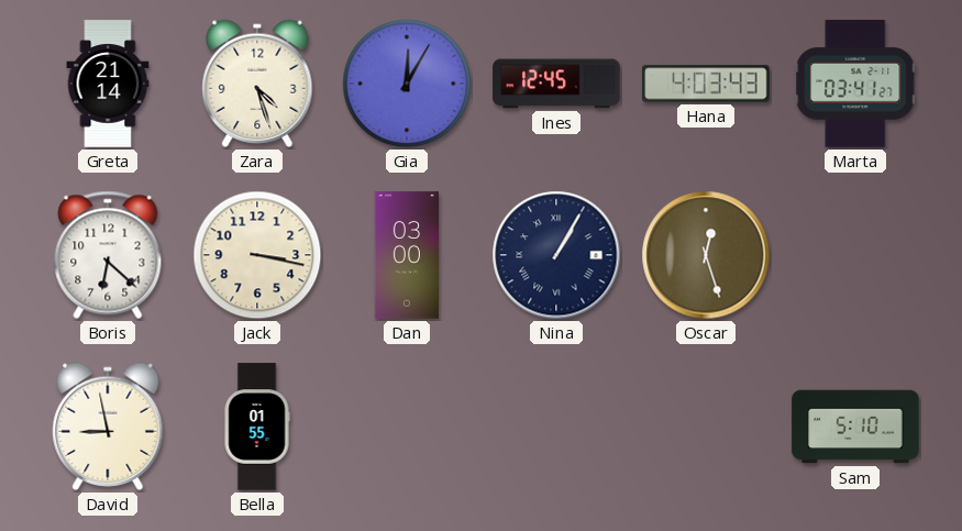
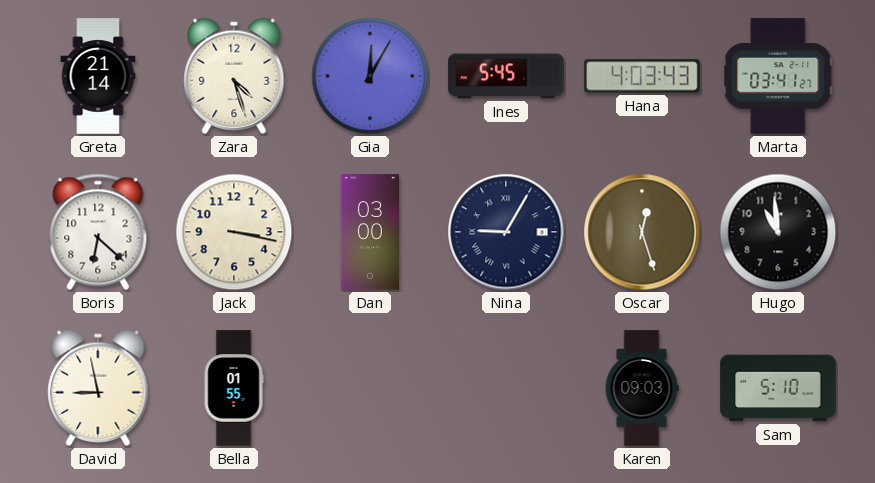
Ines: 12:45 -> 5:45
Nina: 1:05 -> 9:05
Hugo: none -> 10:59
Karen: none -> 09:03
